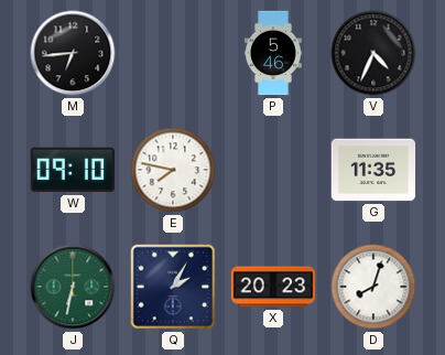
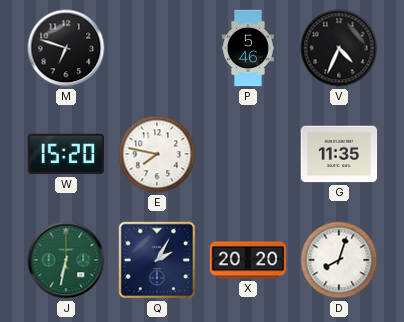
M: 6:44 -> 6:48
W: 09:10 -> 15:20
X: 20:23 -> 20:20
